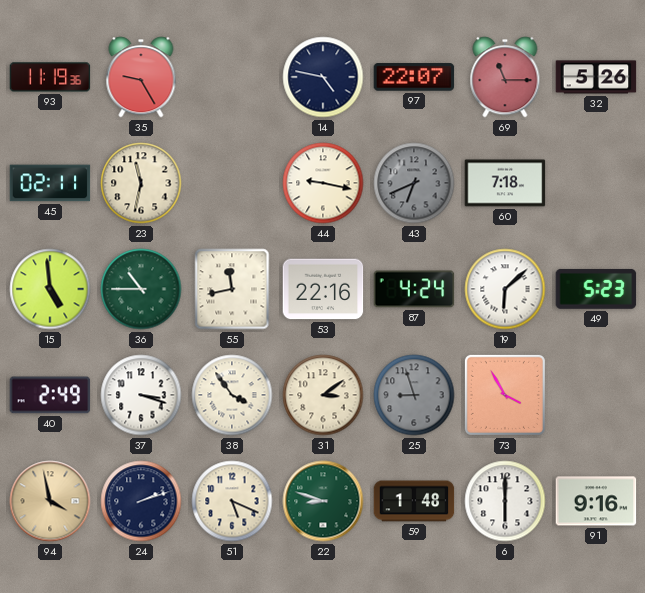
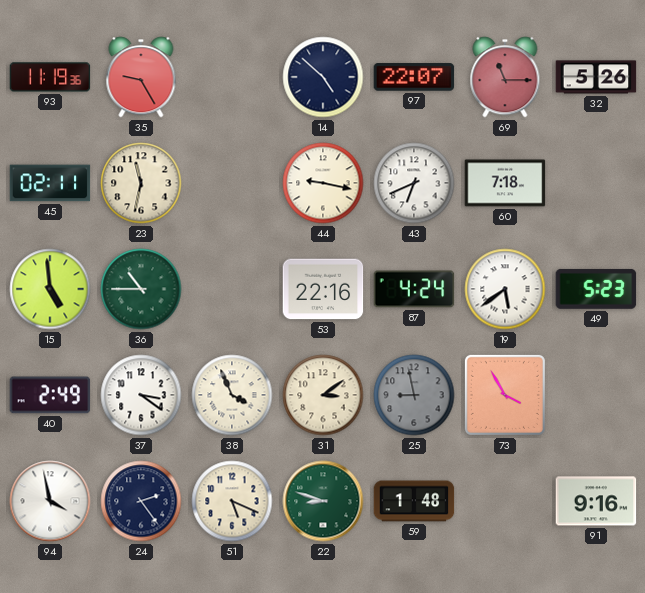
14: 4:47 -> 4:52
43 dial: grey -> white
55: 11:43 -> none
19: 6:08 -> 5:39
37: 3:18 -> 3:21
38: 3:54 -> 3:56
25: 8:57 -> 8:58
94 dial: champagne -> white
24: 2:12 -> 2:24
6: 6:00 -> none
